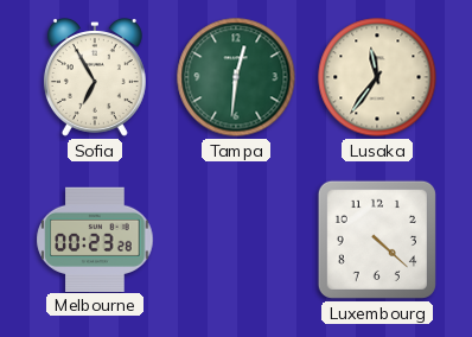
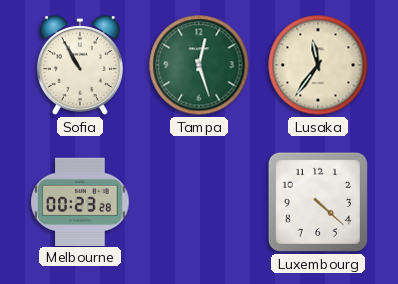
Sofia: 6:55 -> 10:55
Tampa: 12:31 -> 12:27
